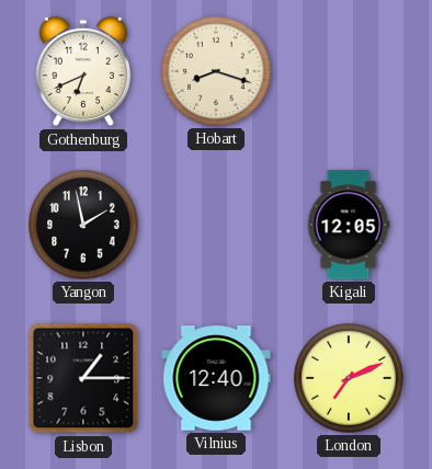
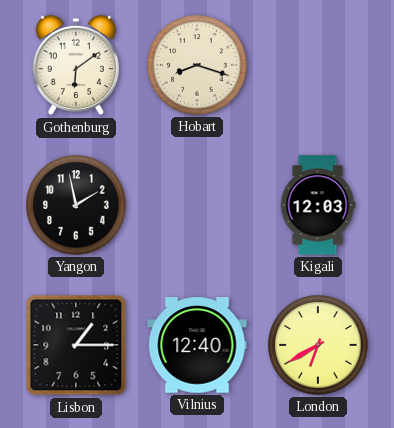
Gothenburg: 6:41 -> 6:09
Kigali: 12:05 -> 12:03
London: 7:11 -> 6:40
